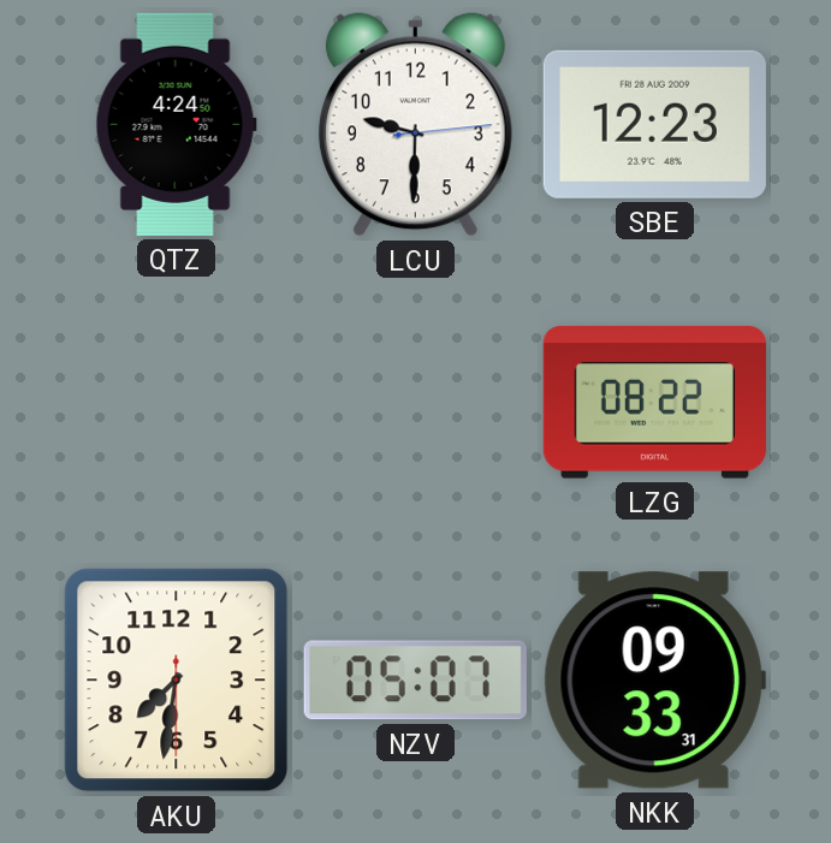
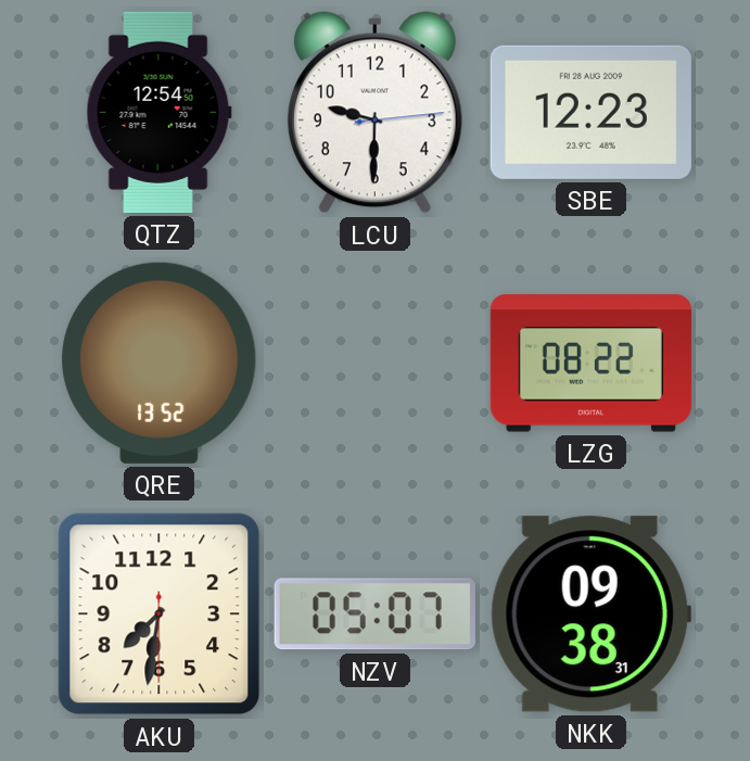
QTZ: 4:24 -> 12:54
QRE: none -> 13:52
NKK: 09:33 -> 09:38
